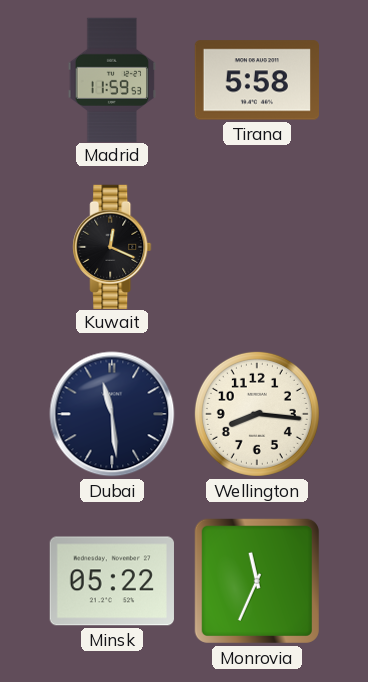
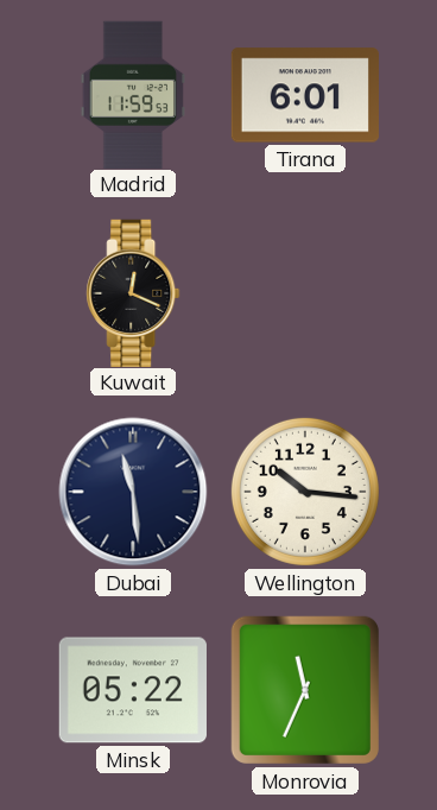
Tirana: 5:58 -> 6:01
Wellington: 8:16 -> 10:16
